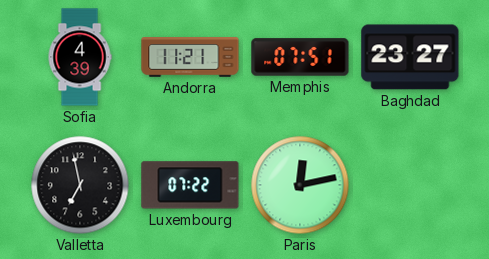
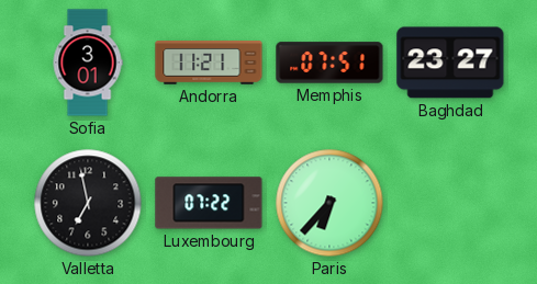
Sofia: 4:39 -> 3:01
Paris: 12:13 -> 6:37
